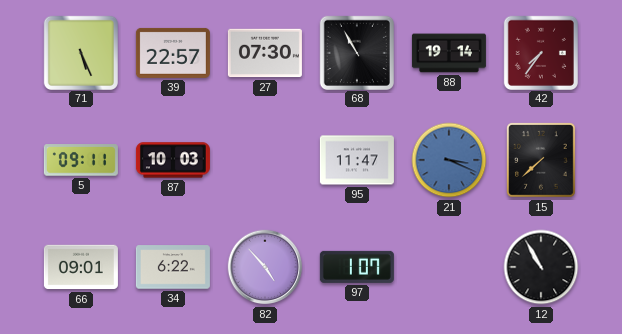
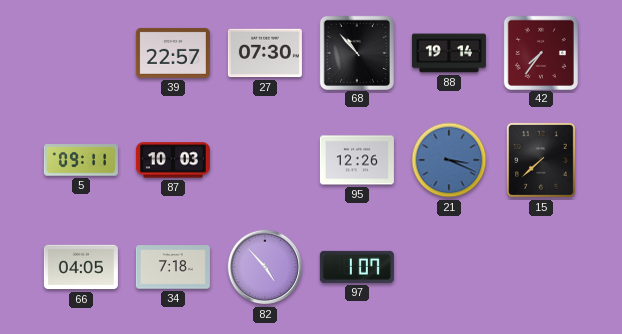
71: 5:26 -> none
68: 10:55 -> 10:53
95: 11:47 -> 12:26
66: 09:01 -> 04:05
34: 6:22 -> 7:18
12: 10:55 -> none
